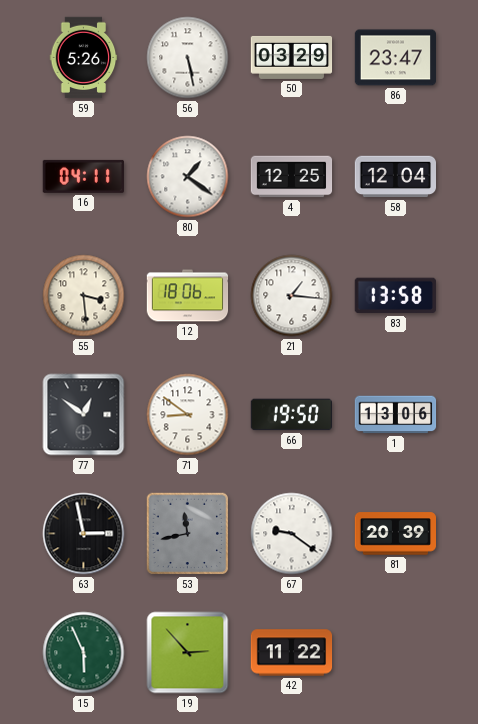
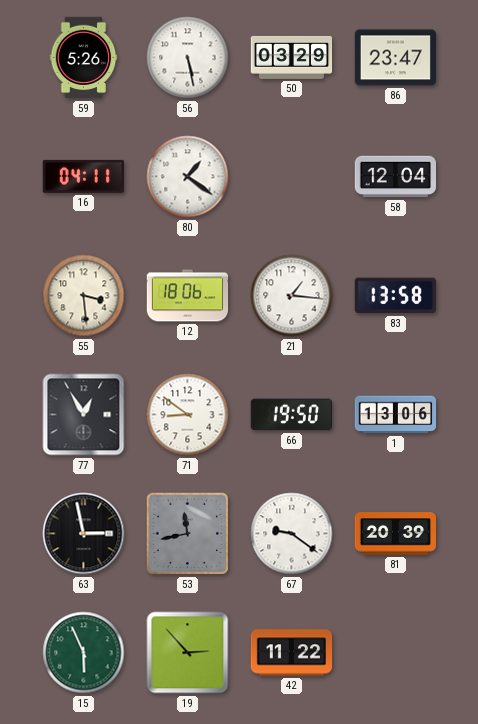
4: 12:25 -> none
77: 12:51 -> 12:55
